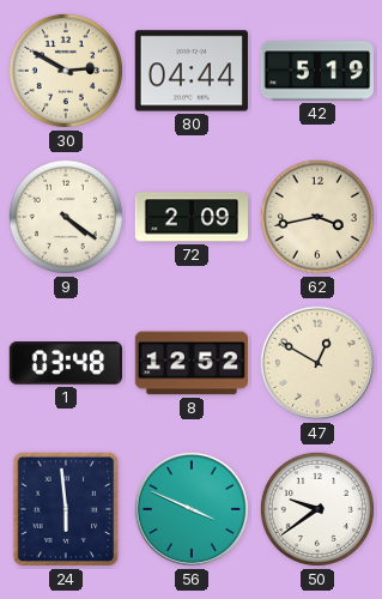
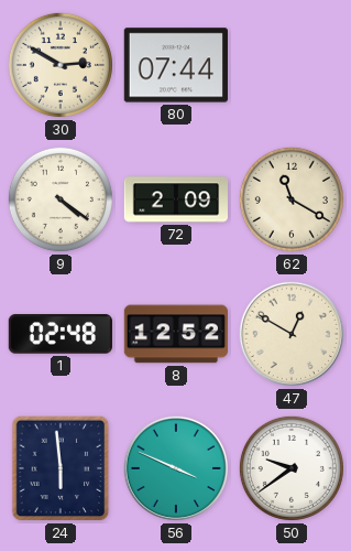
80: 04:44 -> 07:44
42: 5:19 -> none
62: 3:43 -> 11:20
1: 03:48 -> 02:48
